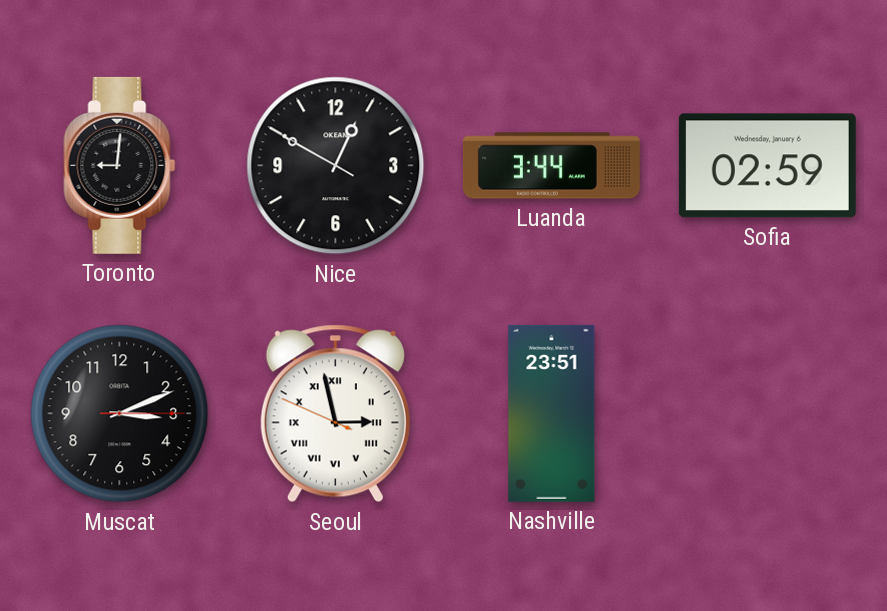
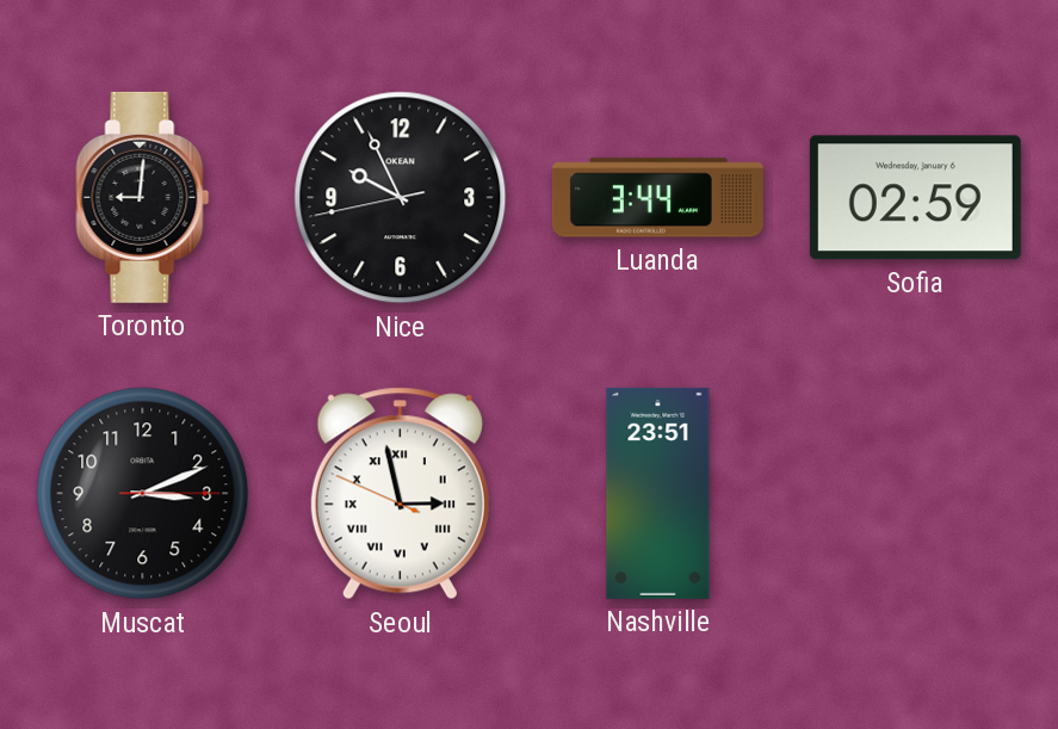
Nice: 12:49 -> 9:55
